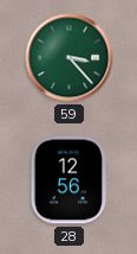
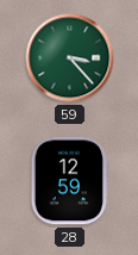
28: 12:56 -> 12:59
